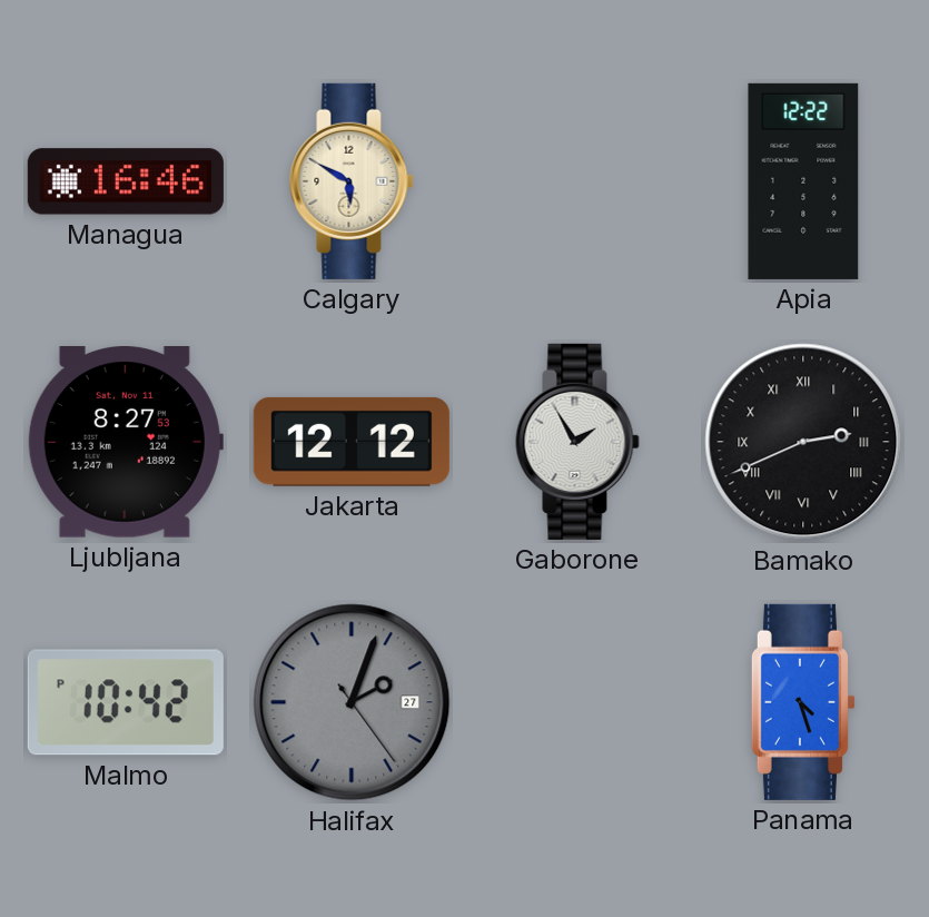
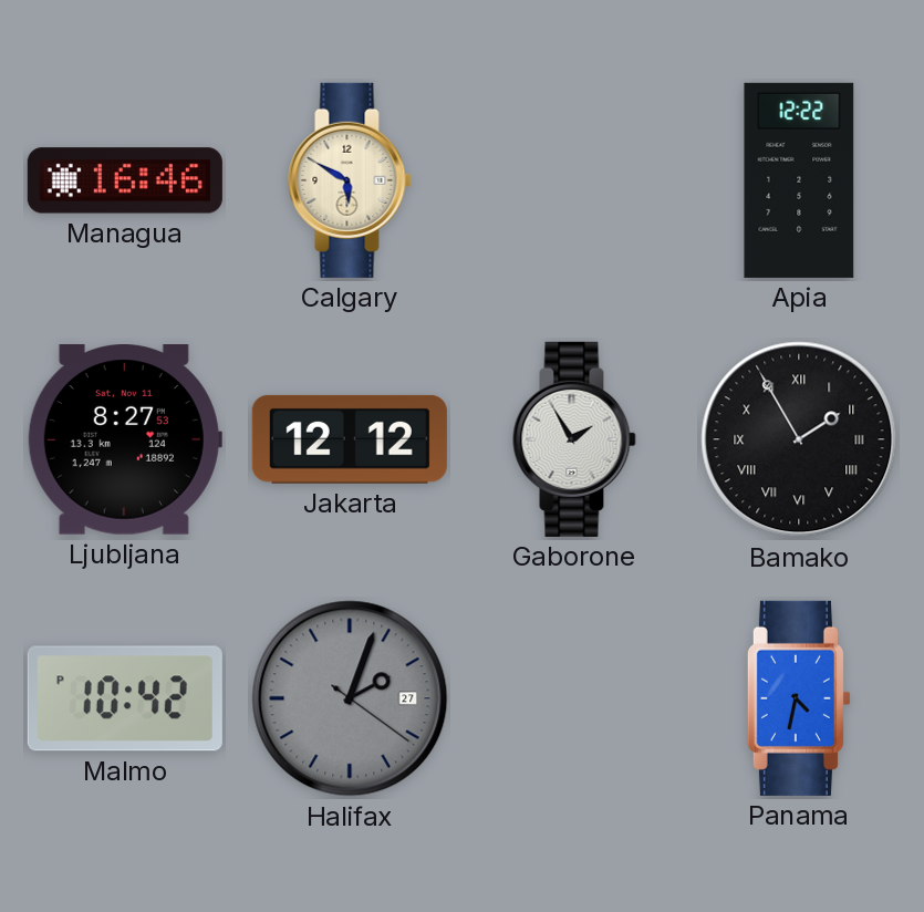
Bamako: 2:41 -> 1:55
Halifax: 2:03:24 -> 2:03:21
Panama: 4:27 -> 4:32
